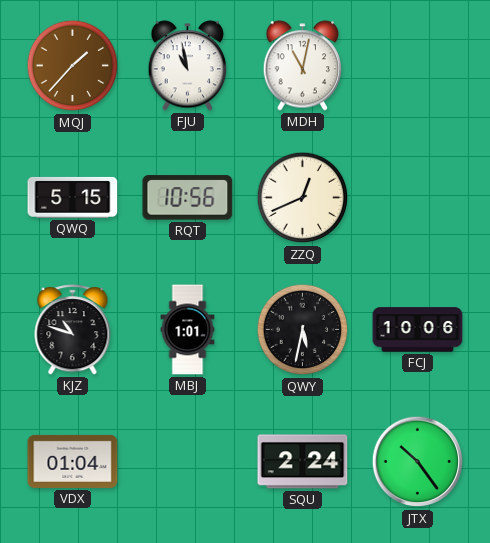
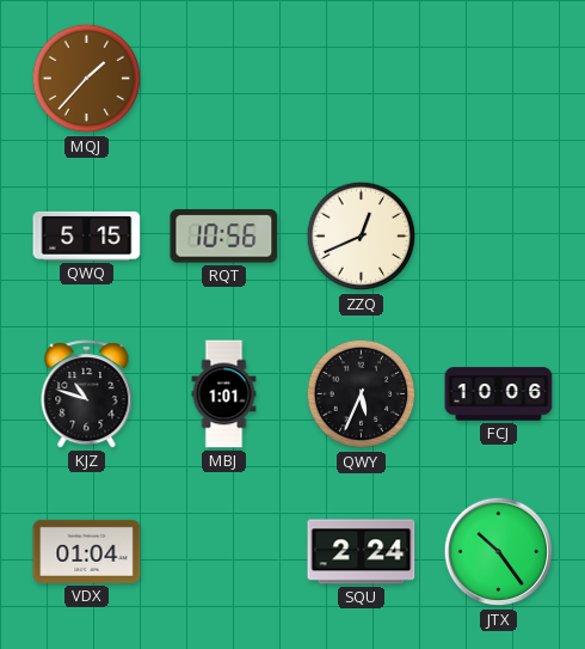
FJU: 10:58 -> none
MDH: 11:02 -> none
QWY: 5:32 -> 5:34
